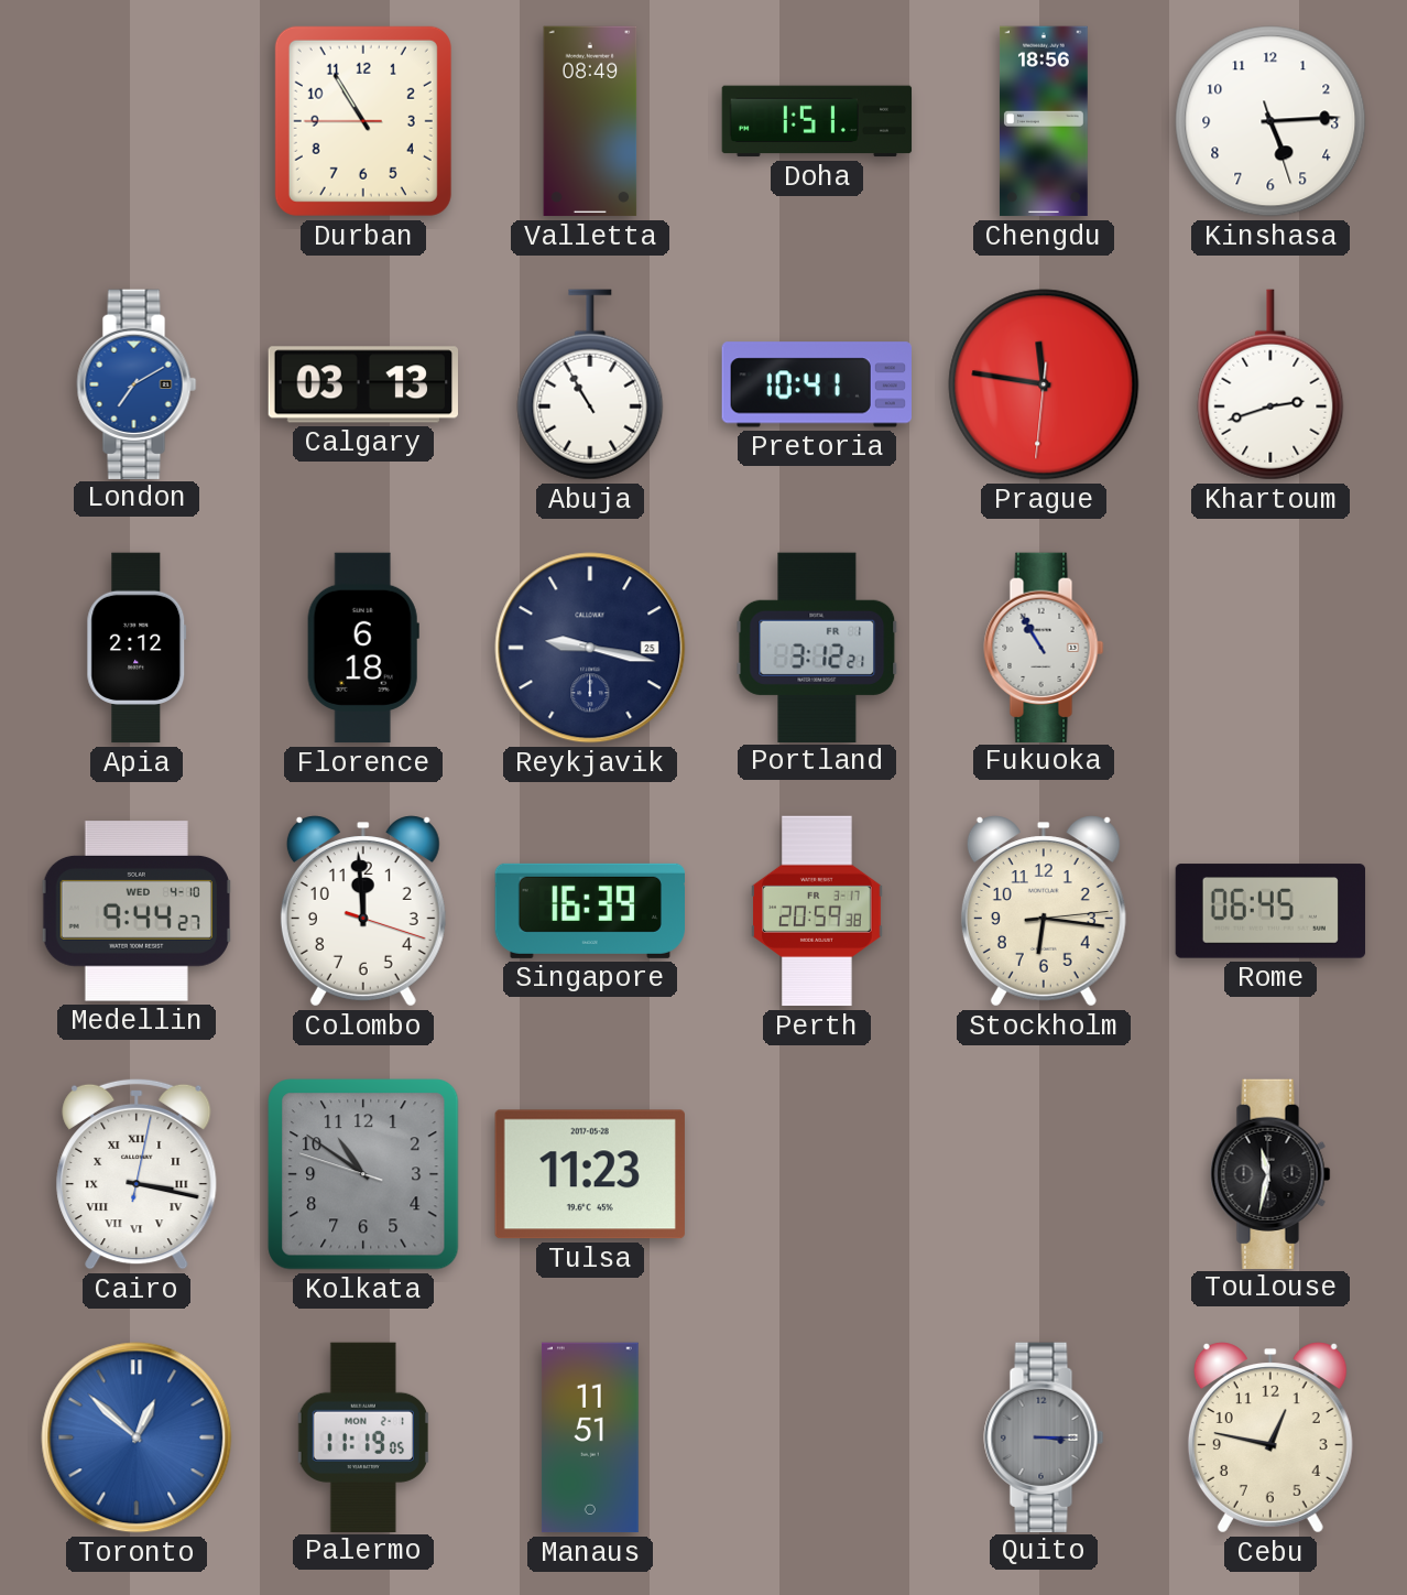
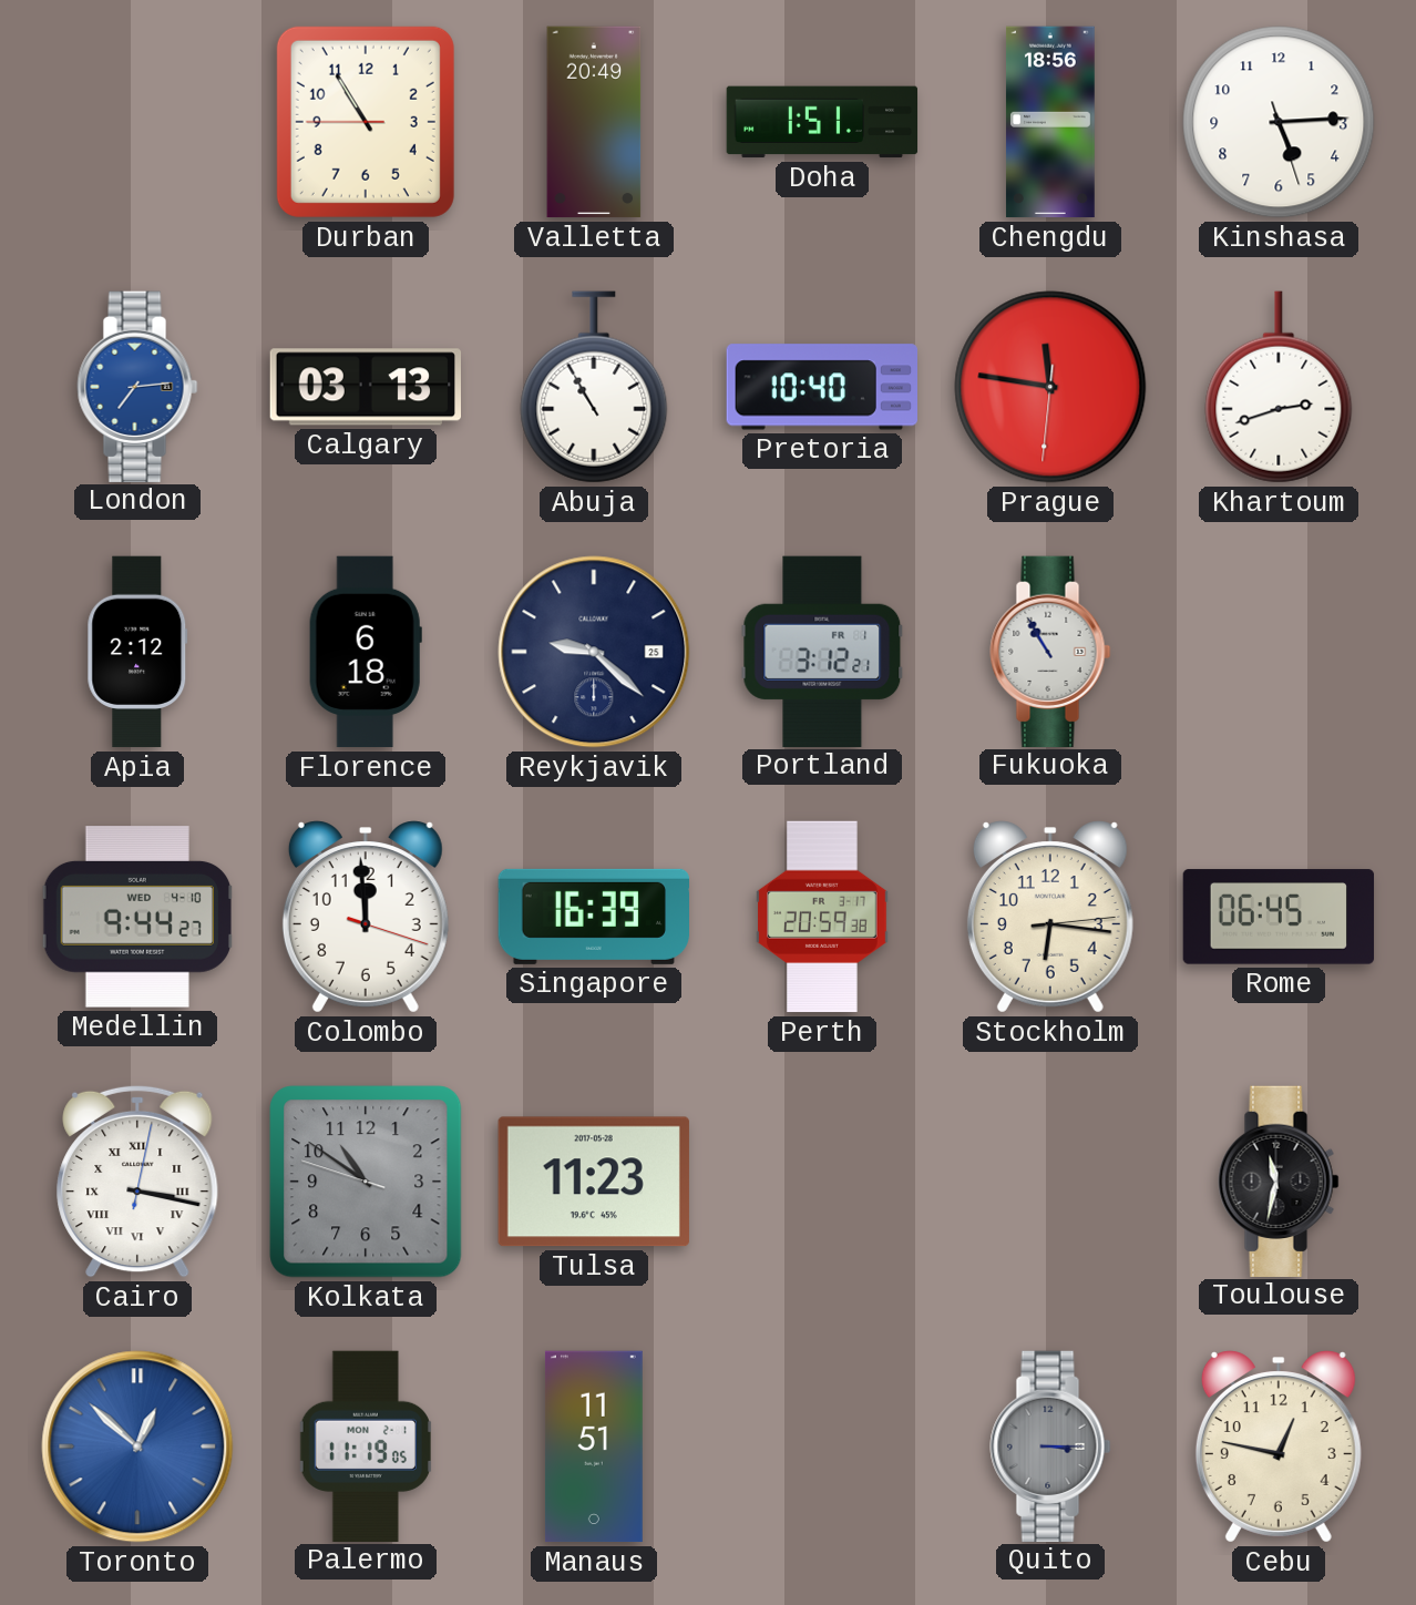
Valletta: 08:49 -> 20:49
London: 7:10 -> 7:14
Pretoria: 10:41 -> 10:40
Reykjavik: 9:17 -> 9:22
